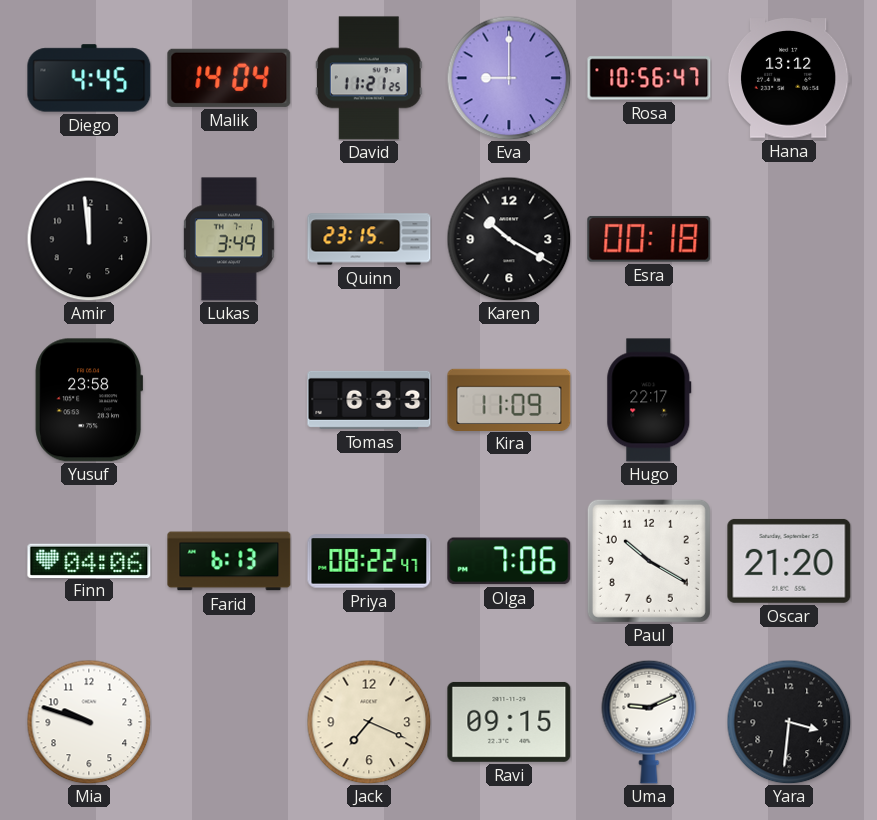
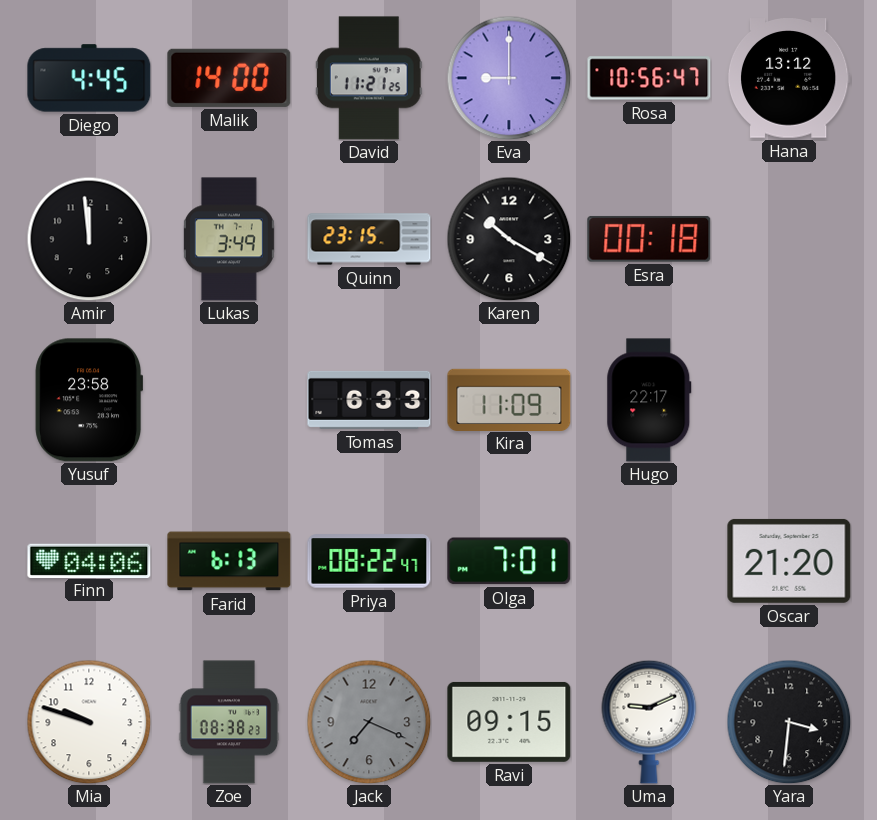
Malik: 14:04 -> 14:00
Olga: 7:06 -> 7:01
Paul: 10:20 -> none
Zoe: none -> 08:38
Jack dial: cream -> grey
